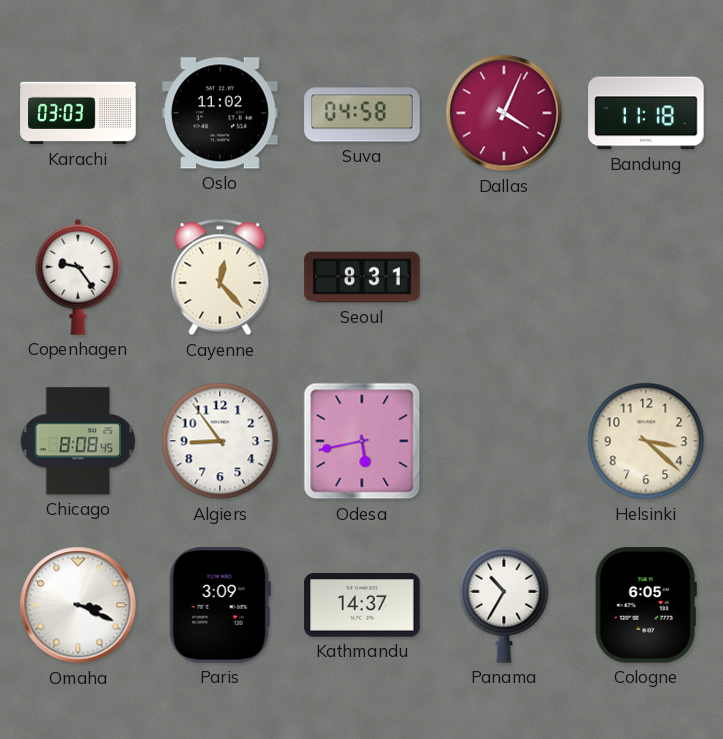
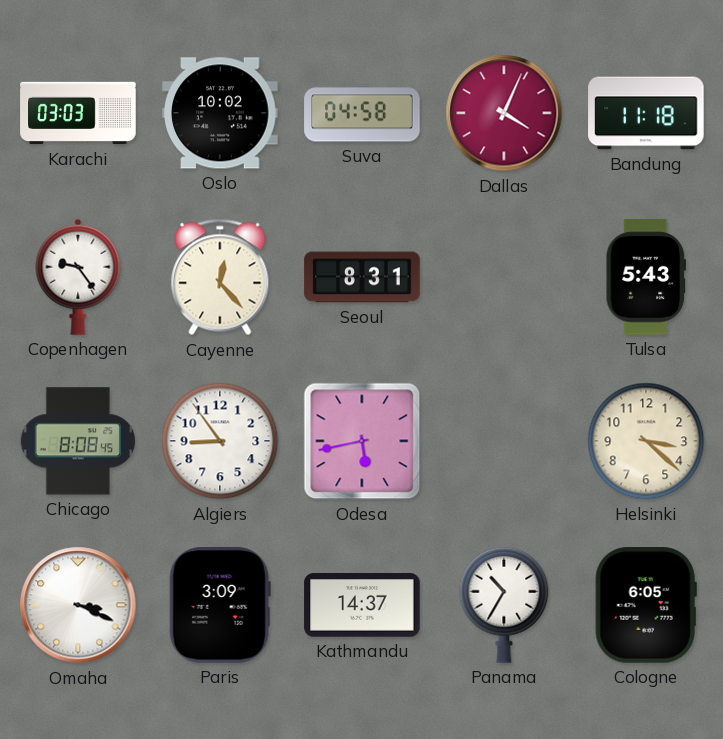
Oslo: 11:02 -> 10:02
Tulsa: none -> 5:43
